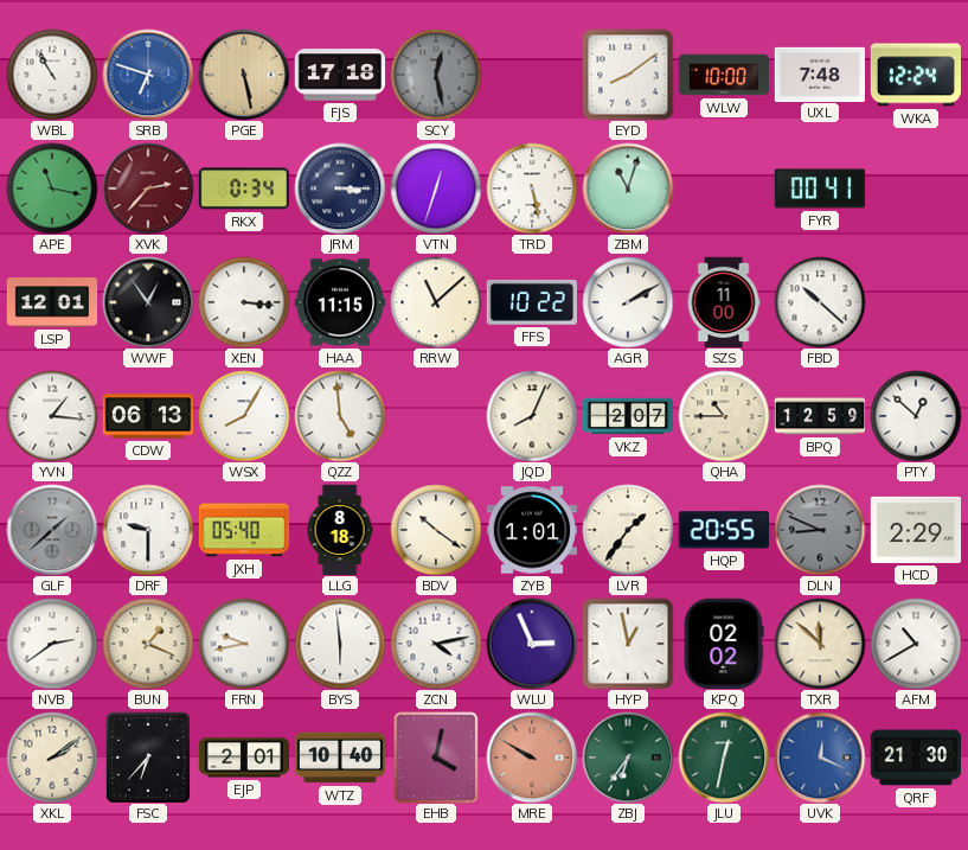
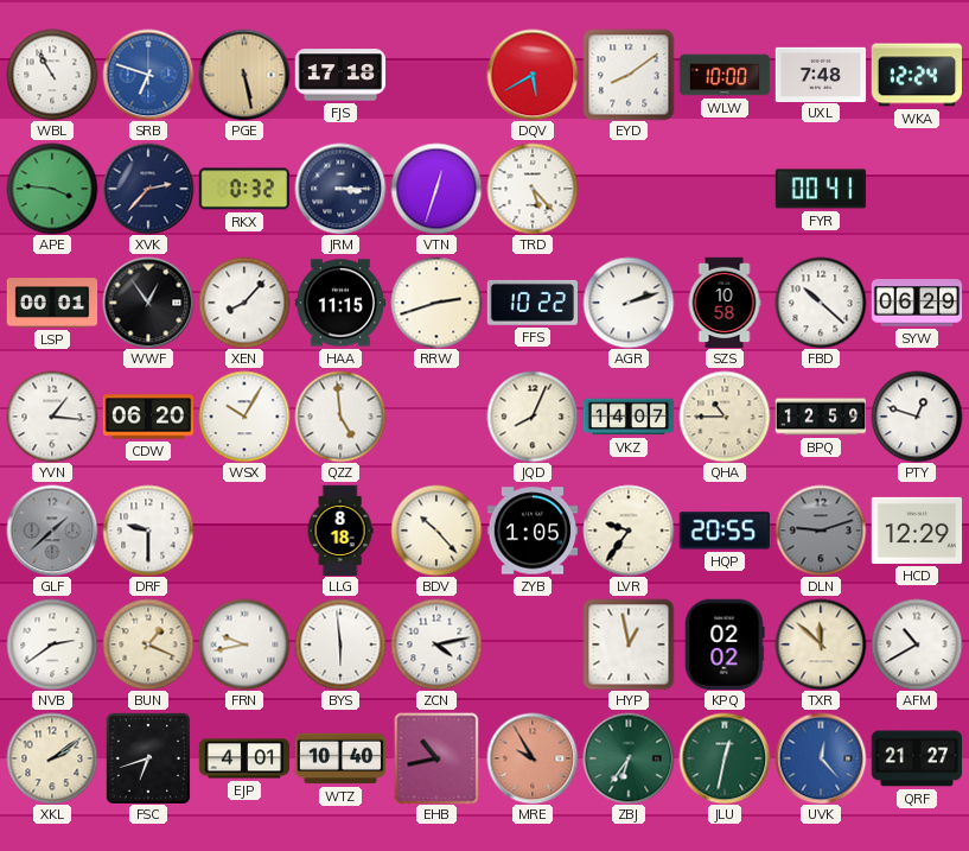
SCY: 12:28 -> none
DQV: none -> 5:40
APE: 11:17 -> 3:46
XVK dial: burgundy -> navy
RKX: 0:34 -> 0:32
TRD: 5:28 -> 5:23
ZBM: 11:03 -> none
LSP: 12:01 -> 00:01
XEN: 3:16 -> 8:07
RRW: 11:08 -> 2:42
AGR: 2:10 -> 2:12
SZS: 11:00 -> 10:58
SYW: none -> 06:29
CDW: 06:13 -> 06:20
WSX: 8:05 -> 10:05
VKZ: 2:07 -> 14:07
PTY: 12:52 -> 12:48
JXH: 05:40 -> none
BDV: 10:21 -> 10:23
ZYB: 1:01 -> 1:05
LVR: 1:36 -> 9:36
DLN: 8:49 -> 9:12
HCD: 2:29 -> 12:29
WLU: 2:56 -> none
FSC: 6:37 -> 6:42
EJP: 2:01 -> 4:01
EHB: 4:02 -> 10:43
MRE: 9:50 -> 9:55
UVK: 12:19 -> 12:23
QRF: 21:30 -> 21:27
